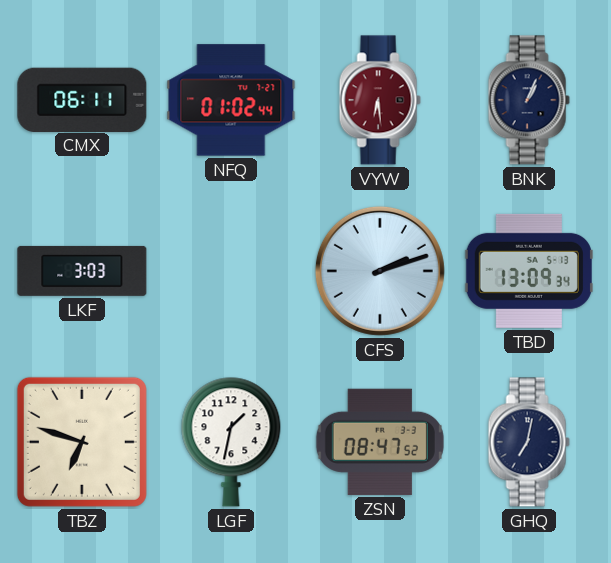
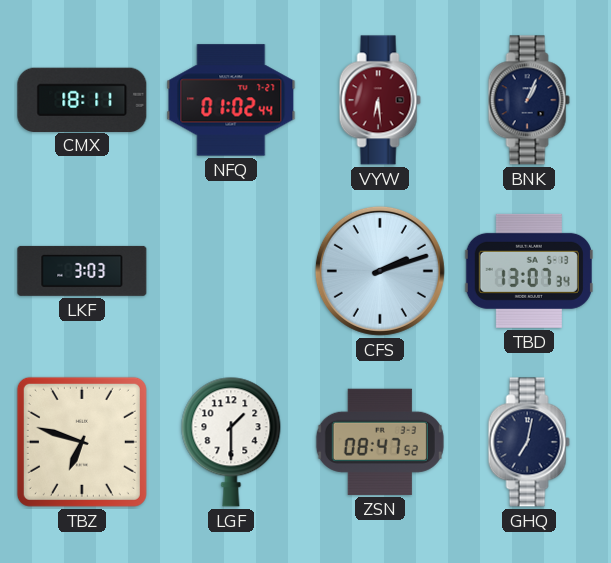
CMX: 06:11 -> 18:11
TBD: 13:09 -> 13:07
LGF: 1:32 -> 1:30
